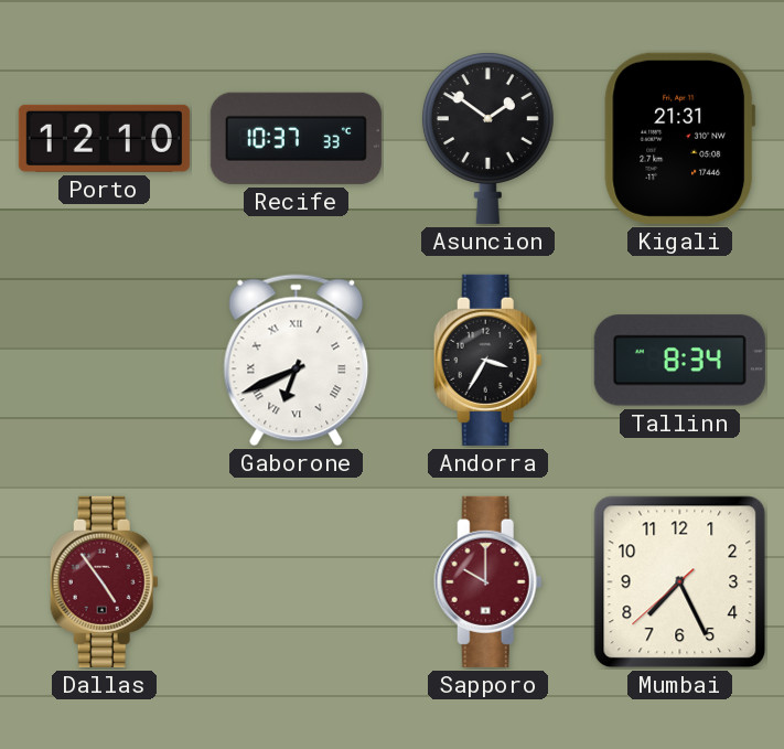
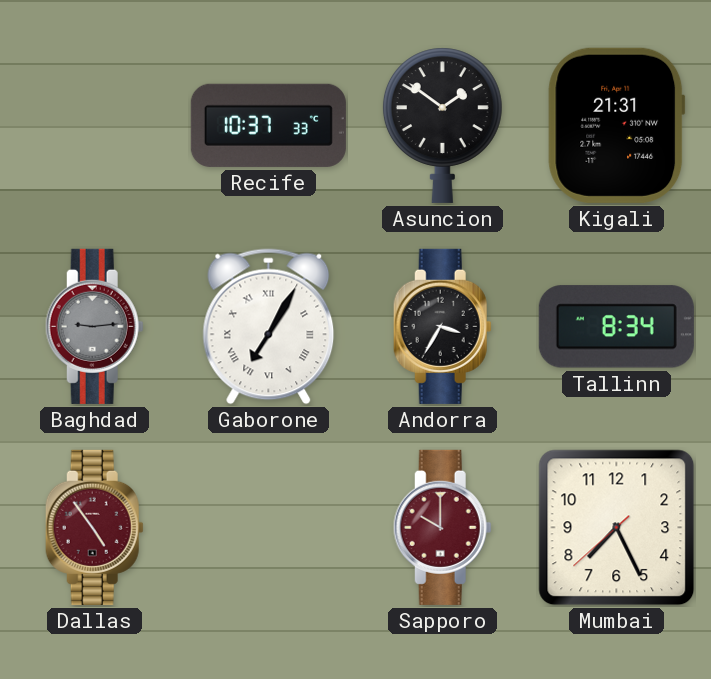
Porto: 12:10 -> none
Baghdad: none -> 9:14
Gaborone: 6:41 -> 7:05
